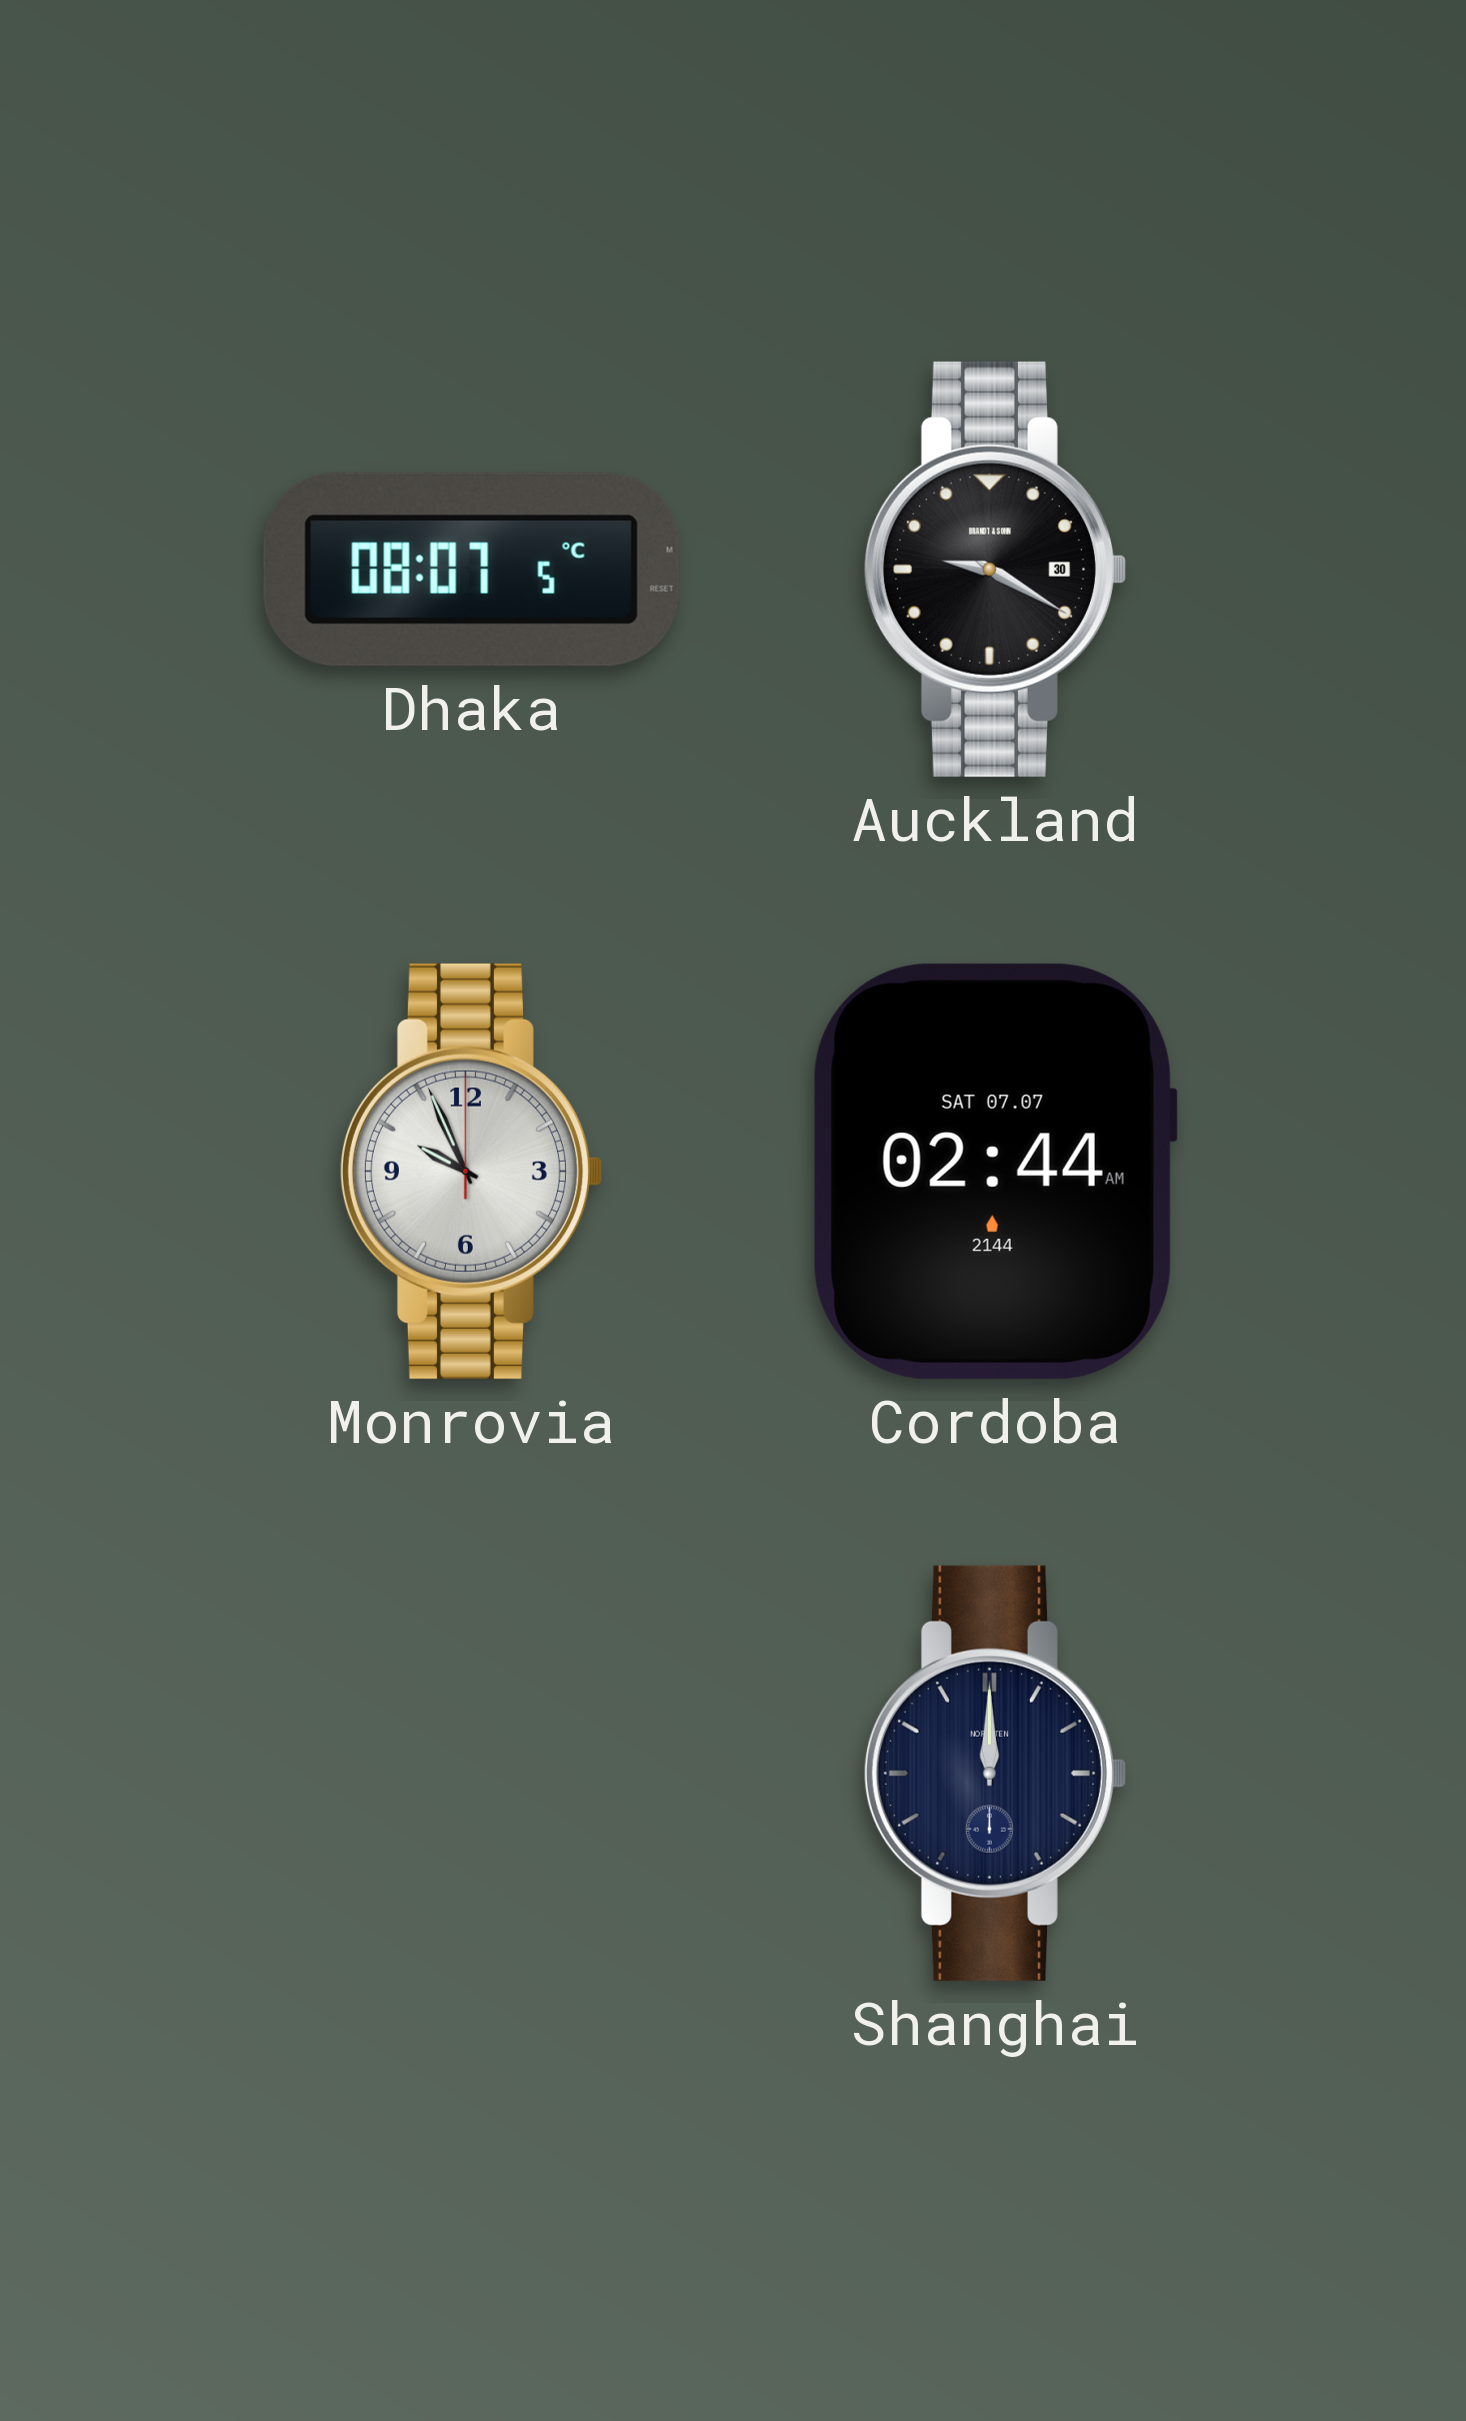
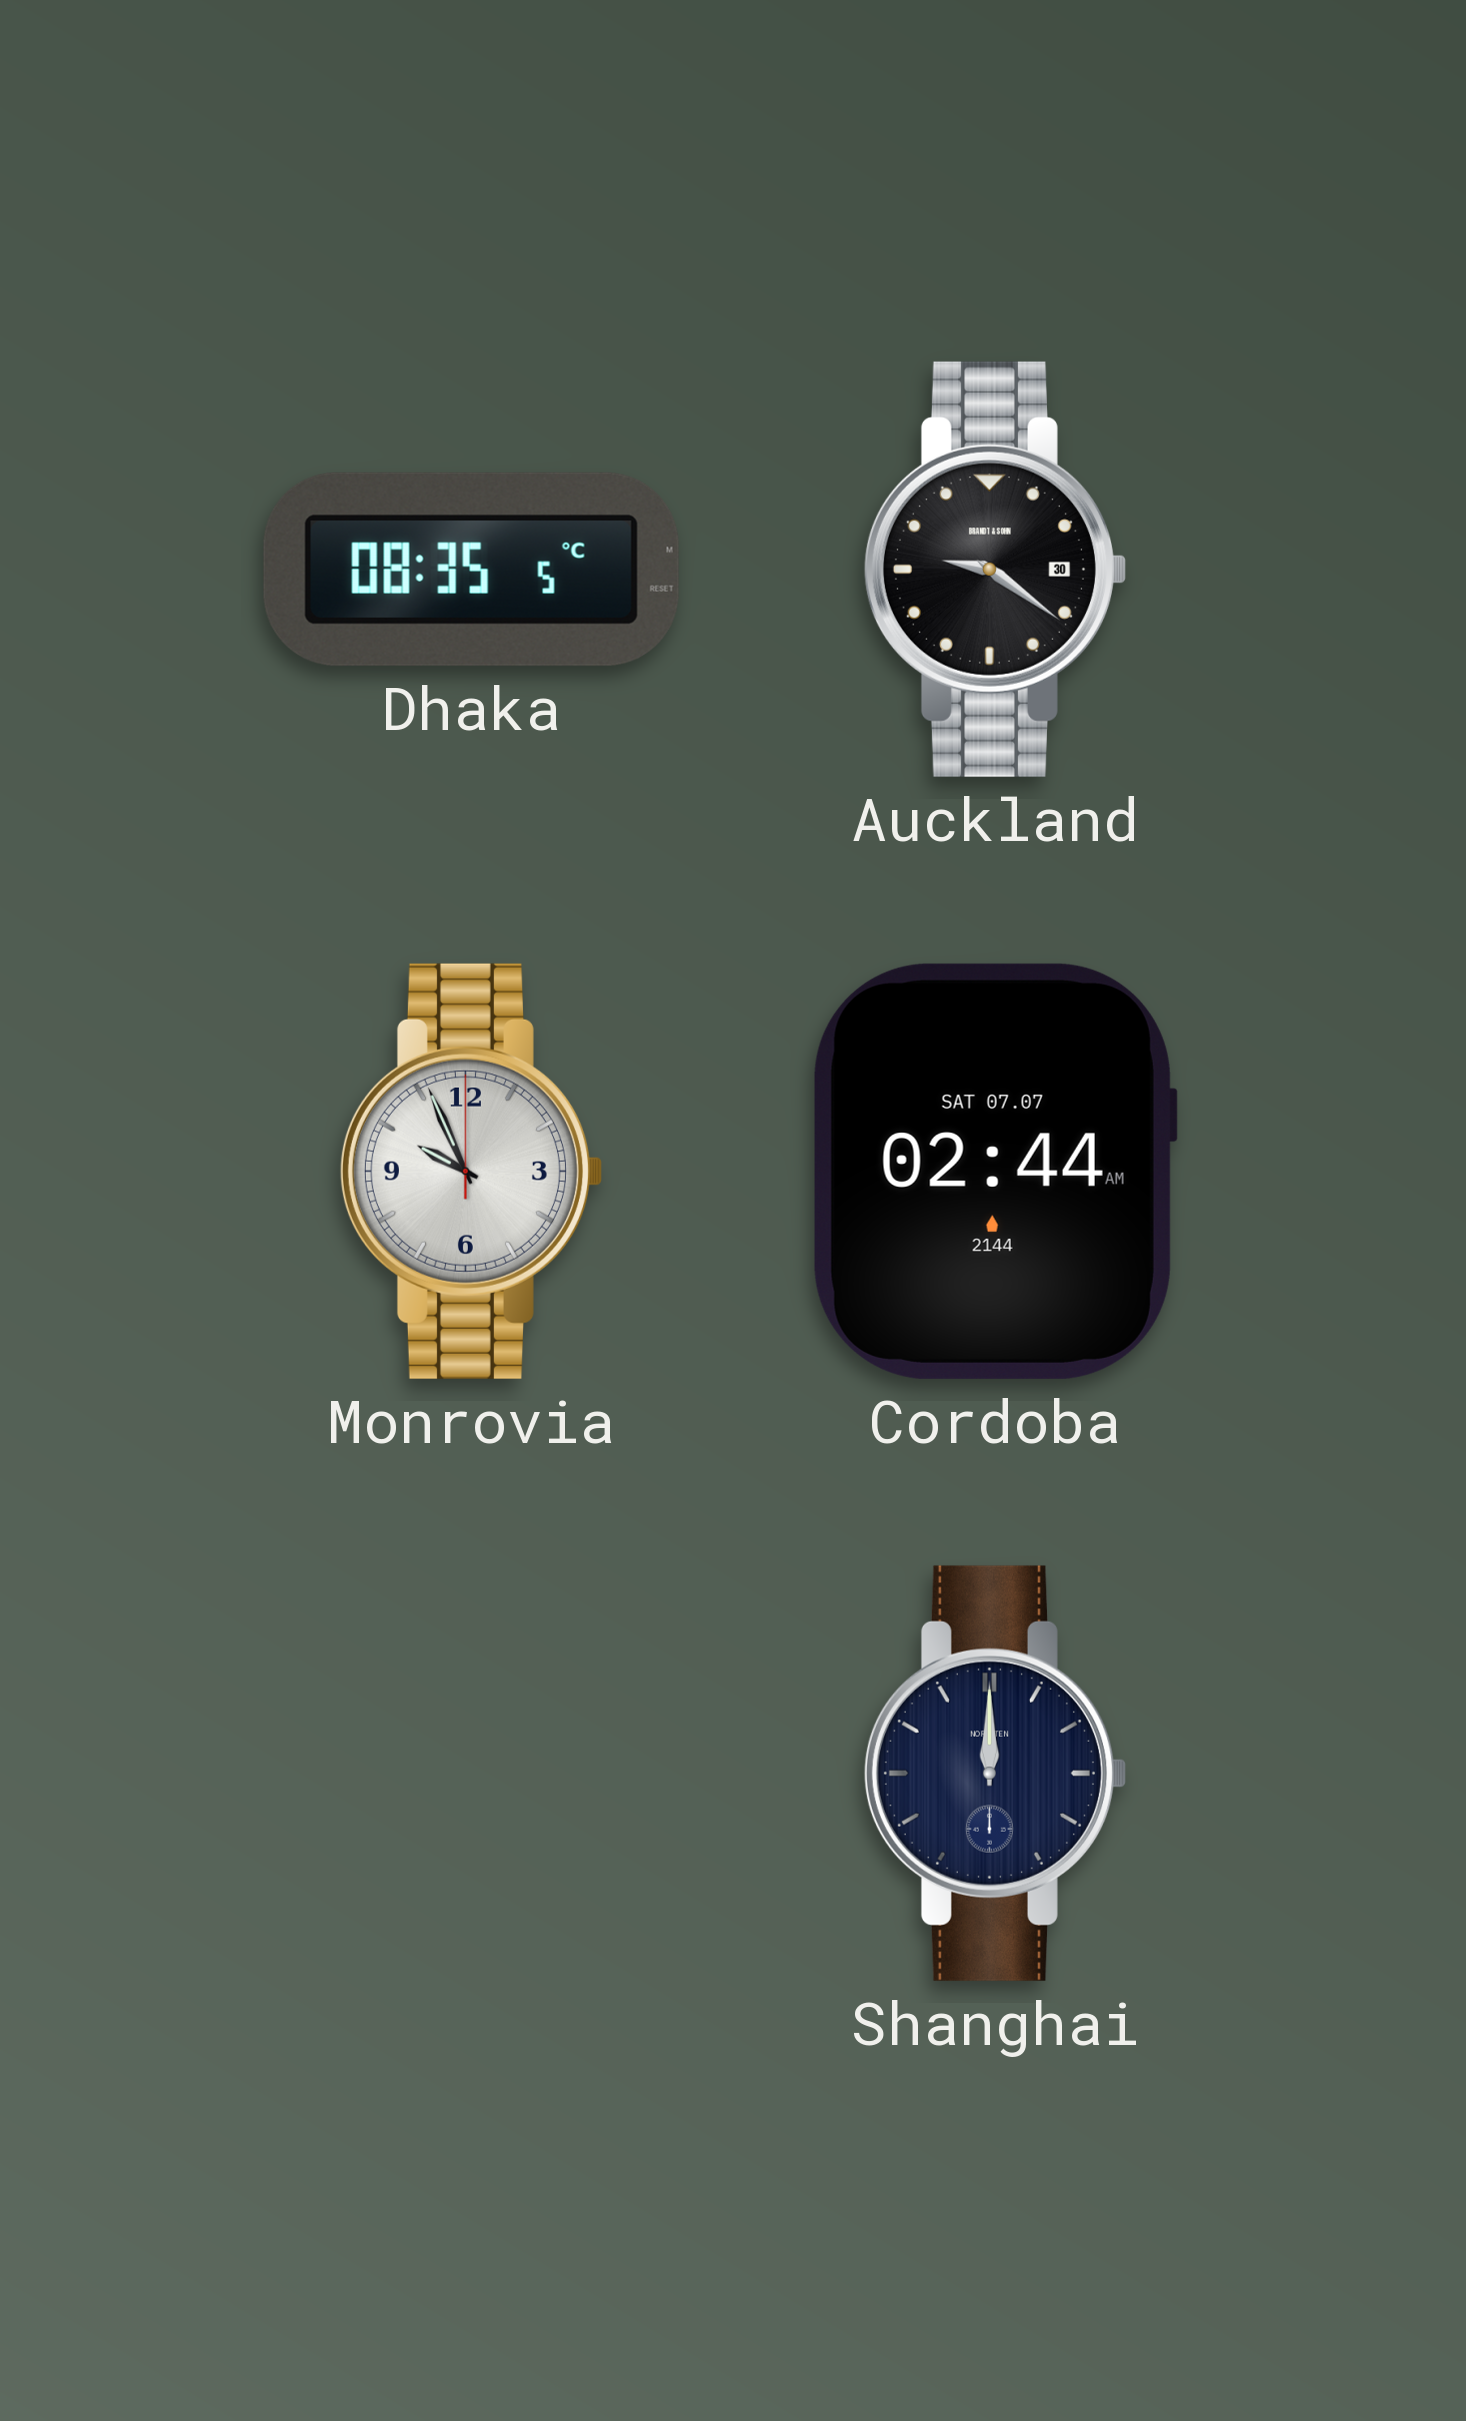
Dhaka: 08:07 -> 08:35
Auckland: 9:20 -> 9:21
